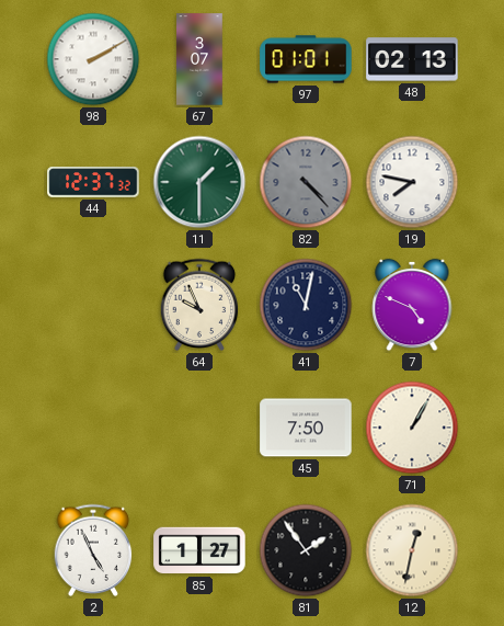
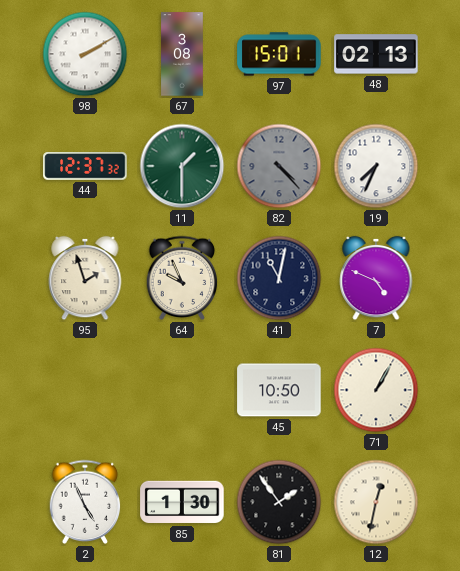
67: 3:07 -> 3:08
97: 01:01 -> 15:01
19: 7:47 -> 7:34
95: none -> 1:57
45: 7:50 -> 10:50
85: 1:27 -> 1:30
